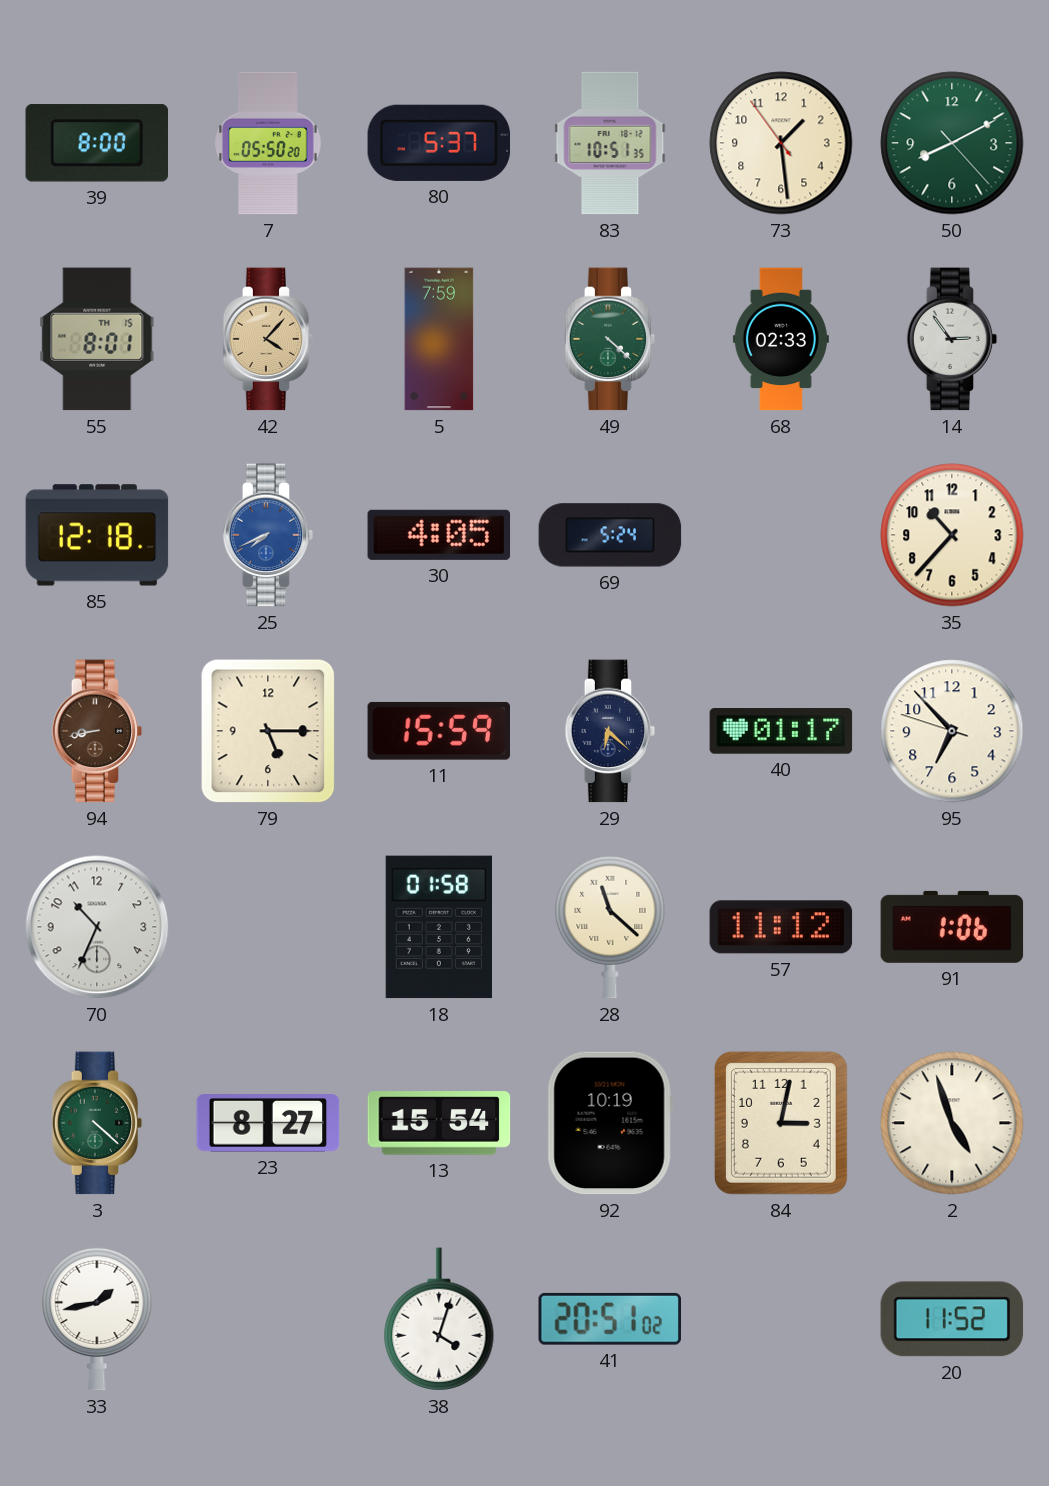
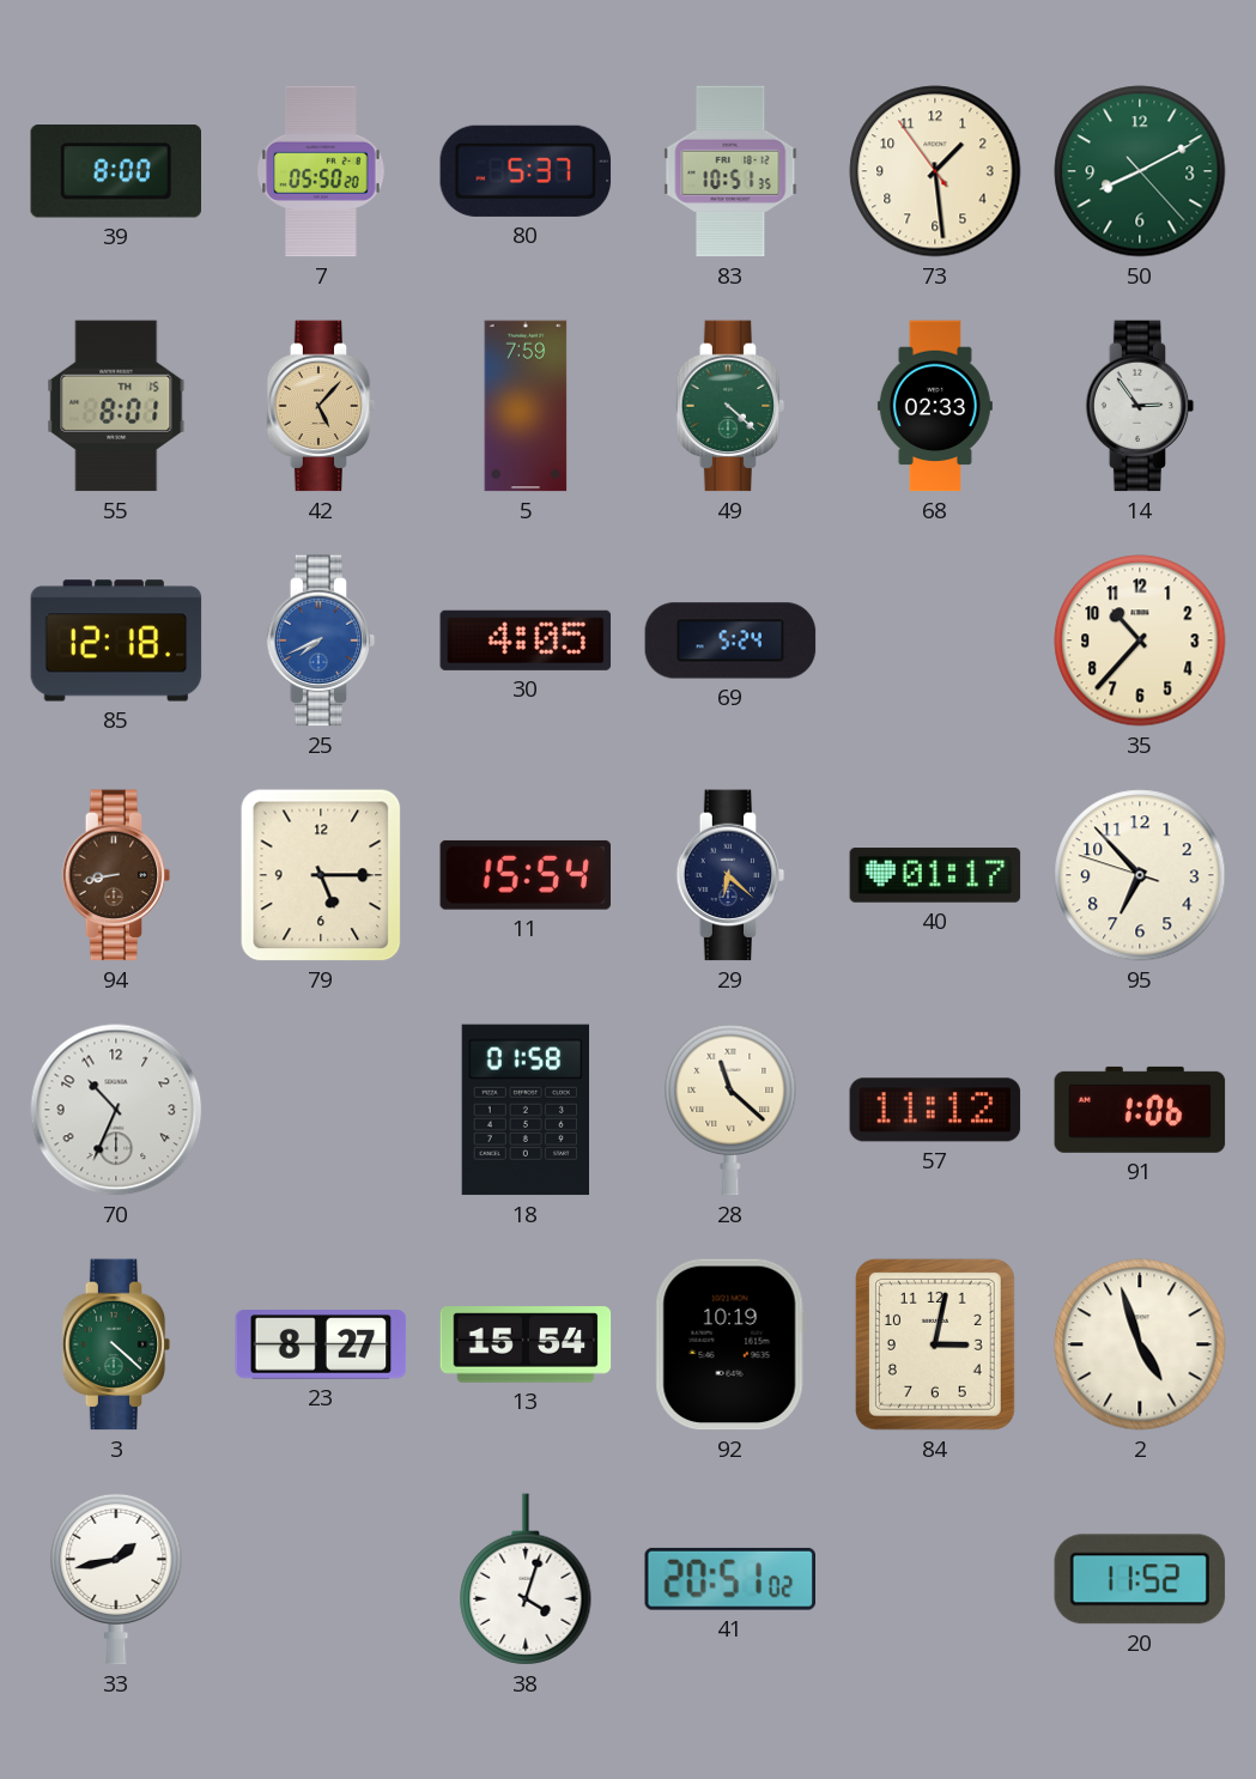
42: 4:07 -> 5:07
11: 15:59 -> 15:54
